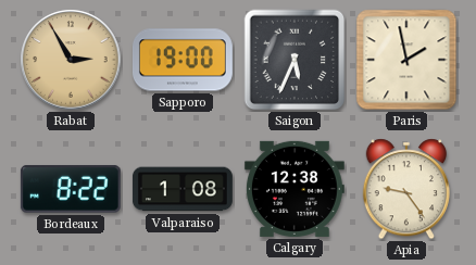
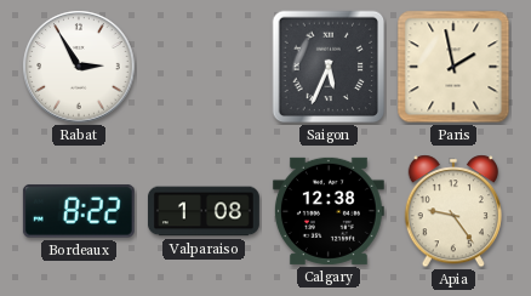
Rabat dial: champagne -> white
Sapporo: 19:00 -> none
